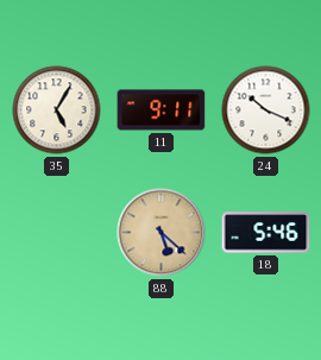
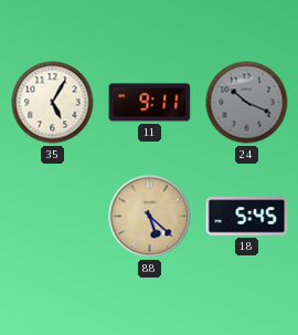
24 dial: white -> grey
18: 5:46 -> 5:45
